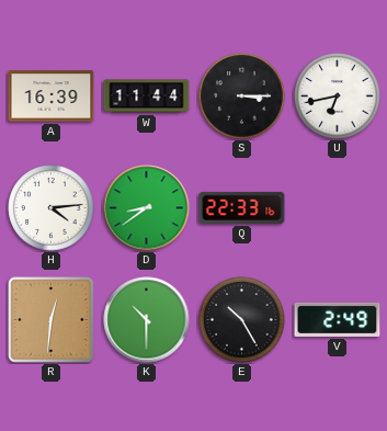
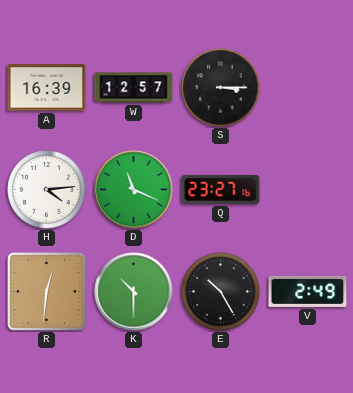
W: 11:44 -> 12:57
U: 6:43 -> none
D: 8:39 -> 11:19
Q: 22:33 -> 23:27
